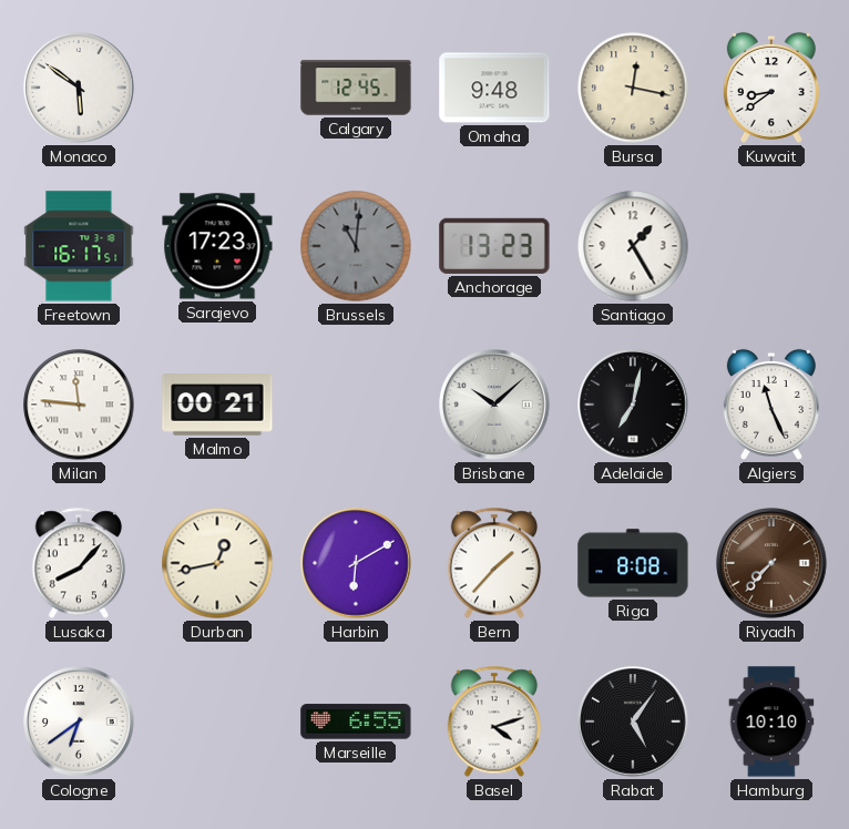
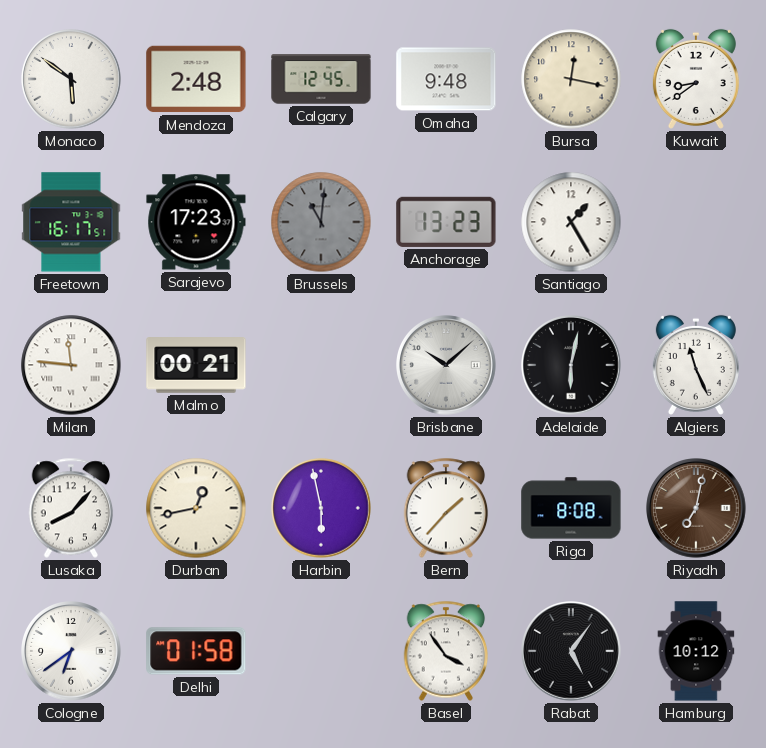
Mendoza: none -> 2:48
Adelaide: 7:02 -> 6:02
Harbin: 6:10 -> 5:58
Riyadh: 7:37 -> 7:02
Delhi: none -> 01:58
Marseille: 6:55 -> none
Basel: 4:12 -> 3:54
Hamburg: 10:10 -> 10:12
